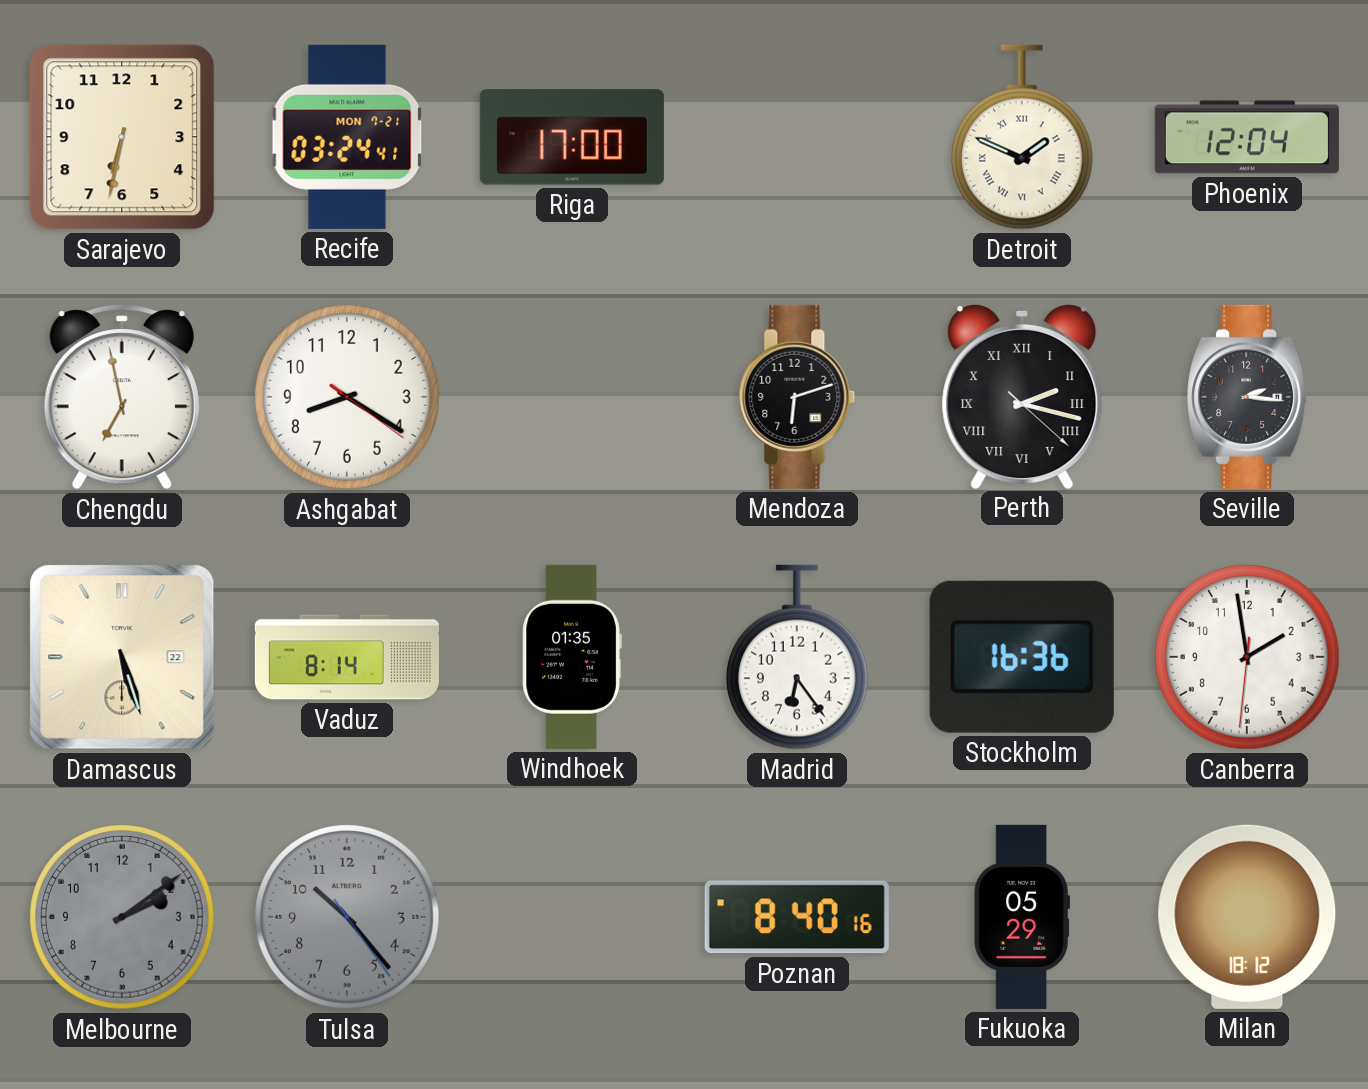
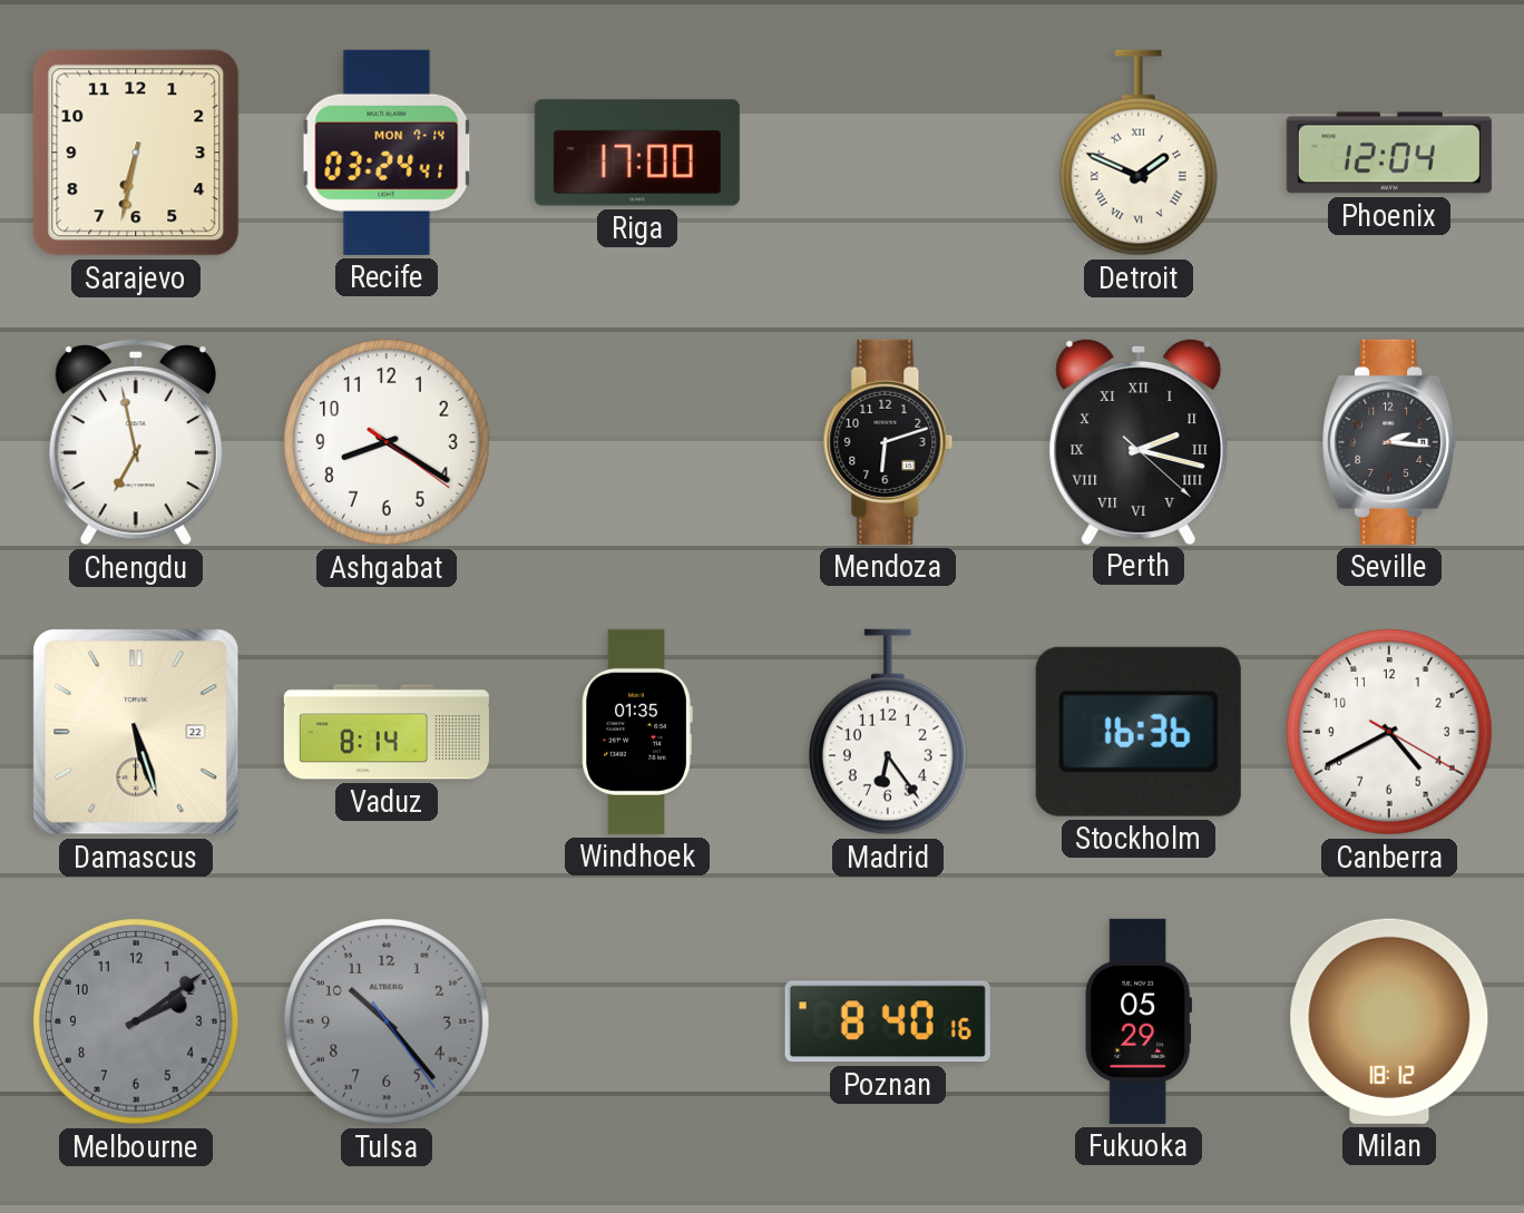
Recife date: MON 7-21 -> MON 7-14
Canberra: 1:58 -> 4:40
